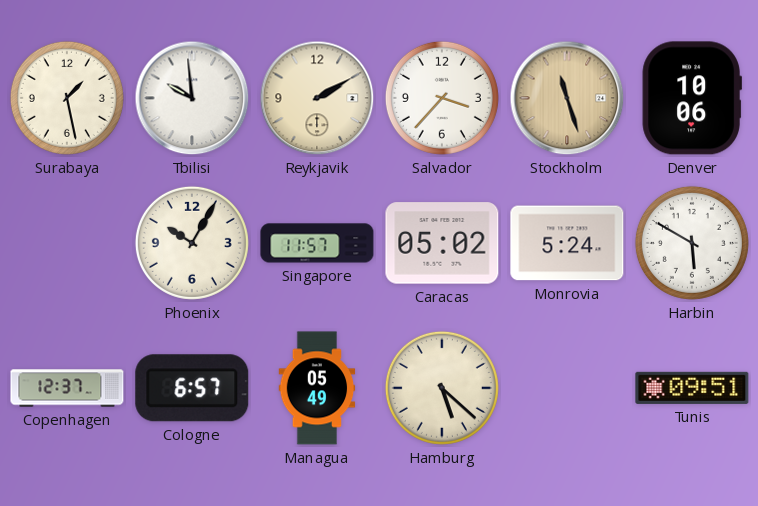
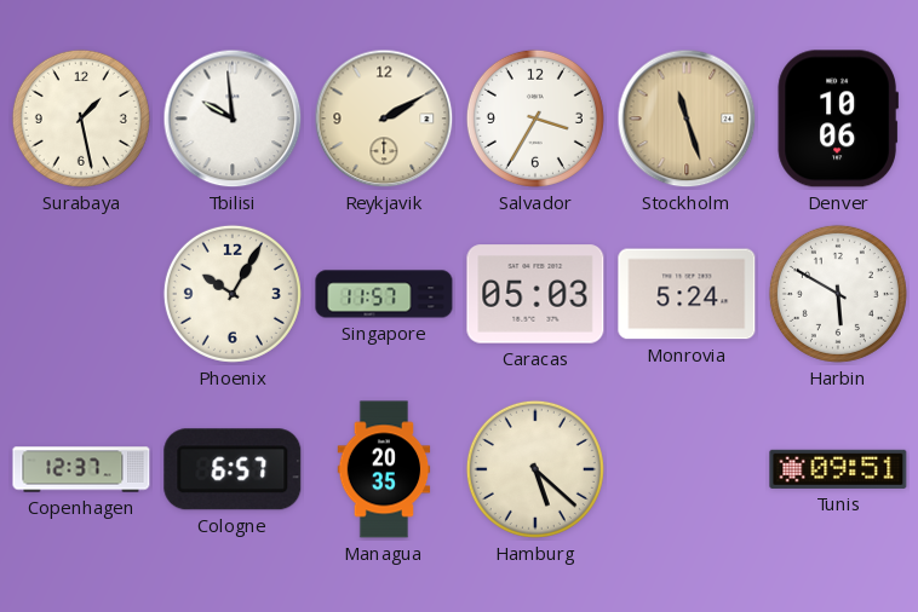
Salvador: 3:37 -> 3:35
Caracas: 05:02 -> 05:03
Managua: 05:49 -> 20:35
